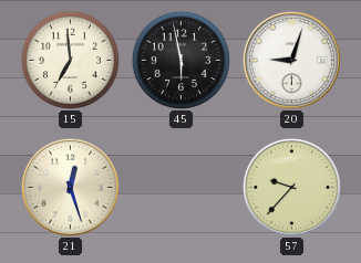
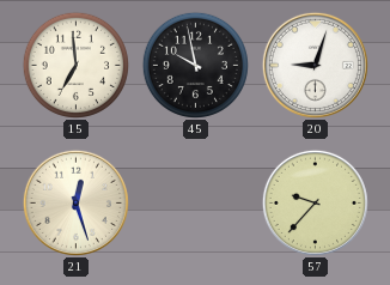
45: 5:58 -> 9:58
